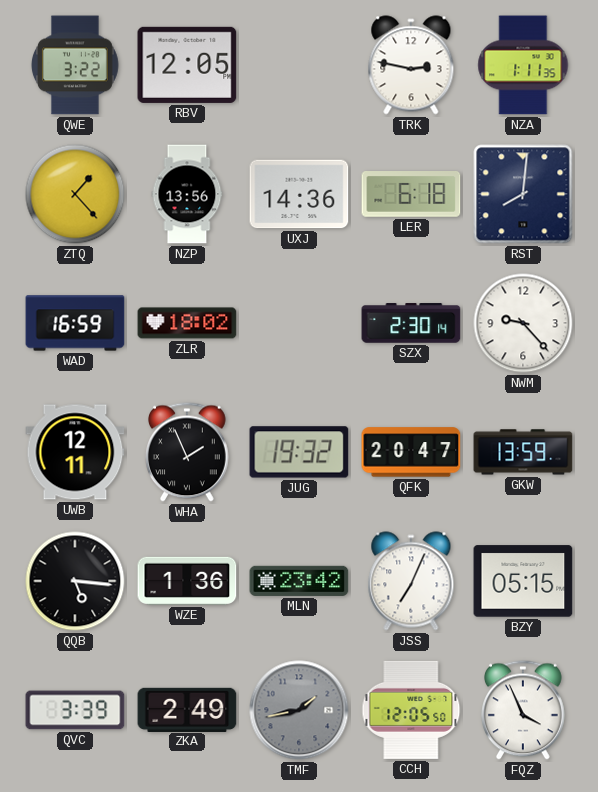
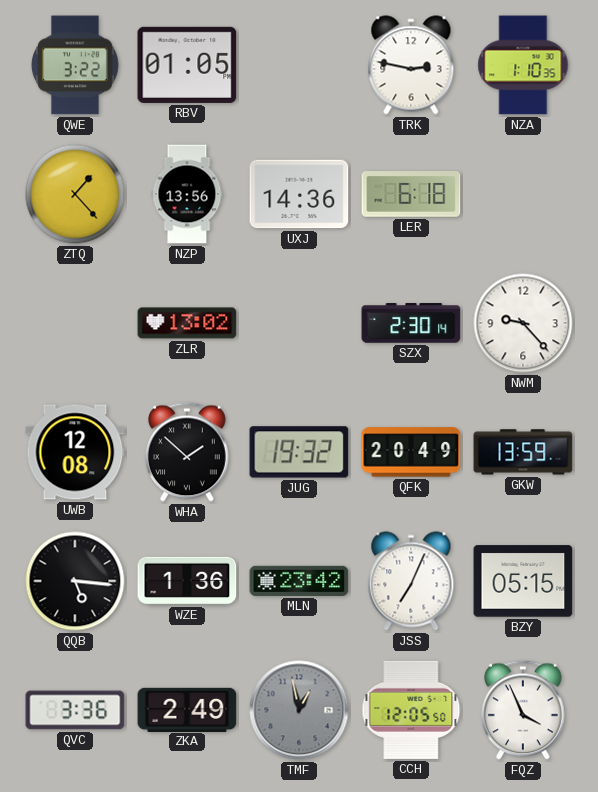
RBV: 12:05 -> 01:05
NZA: 1:11 -> 1:10
RST: 8:01 -> none
WAD: 16:59 -> none
ZLR: 18:02 -> 13:02
UWB: 12:11 -> 12:08
WHA: 1:56 -> 1:52
QFK: 20:47 -> 20:49
QVC: 3:39 -> 3:36
TMF: 1:43 -> 12:58
